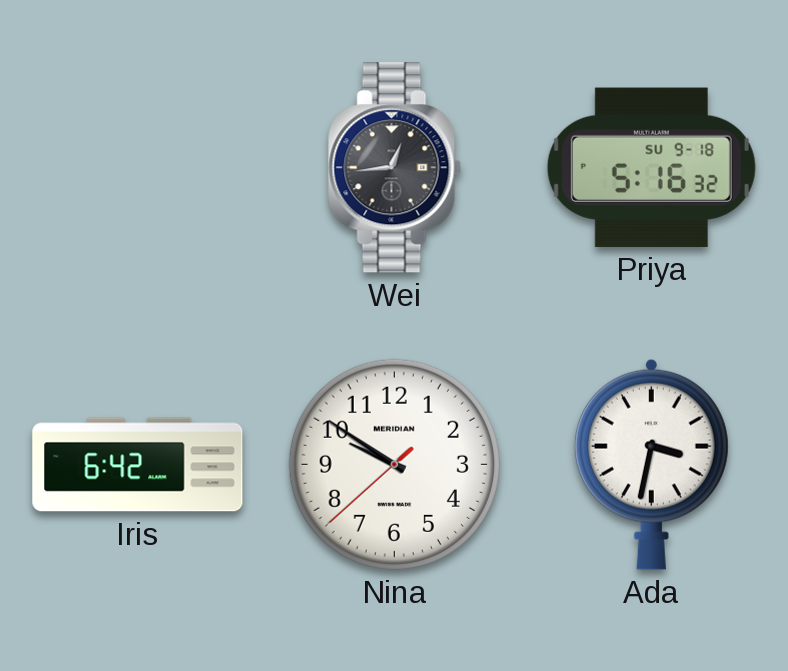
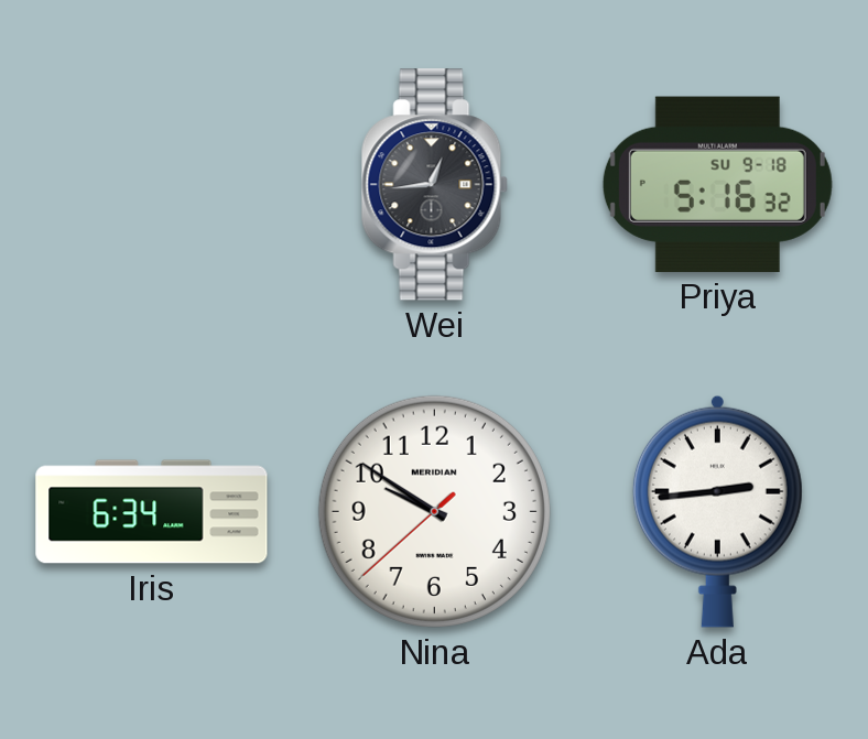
Iris: 6:42 -> 6:34
Ada: 3:32 -> 2:44
